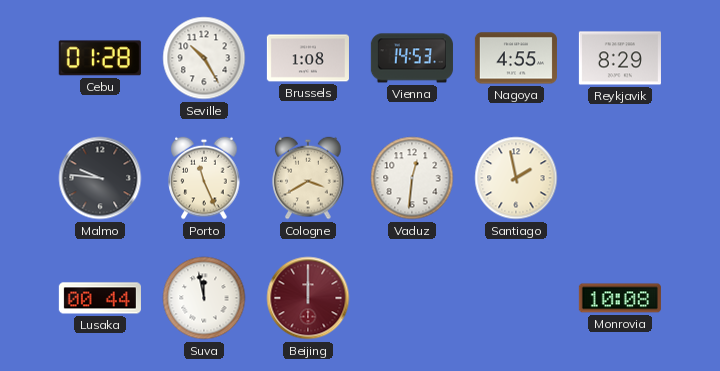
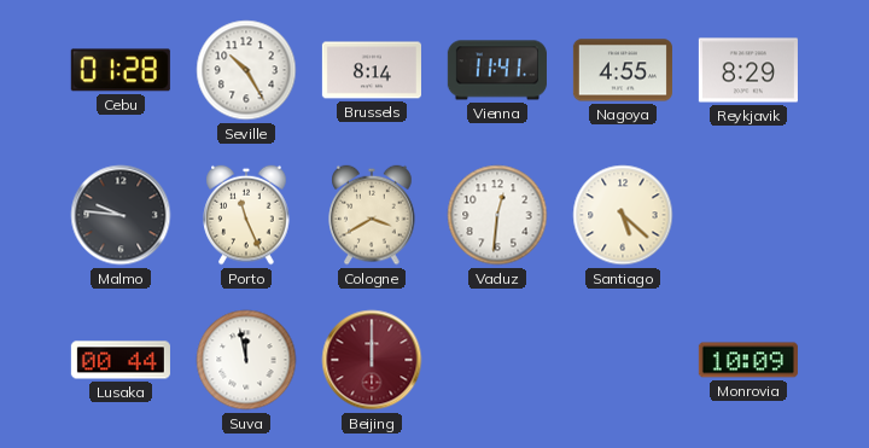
Brussels: 1:08 -> 8:14
Vienna: 14:53 -> 11:41
Santiago: 1:58 -> 5:22
Monrovia: 10:08 -> 10:09
